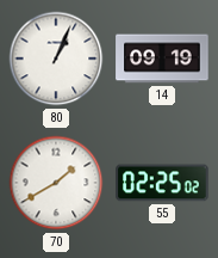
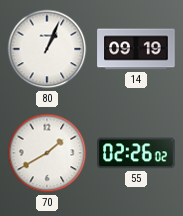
55: 02:25 -> 02:26
